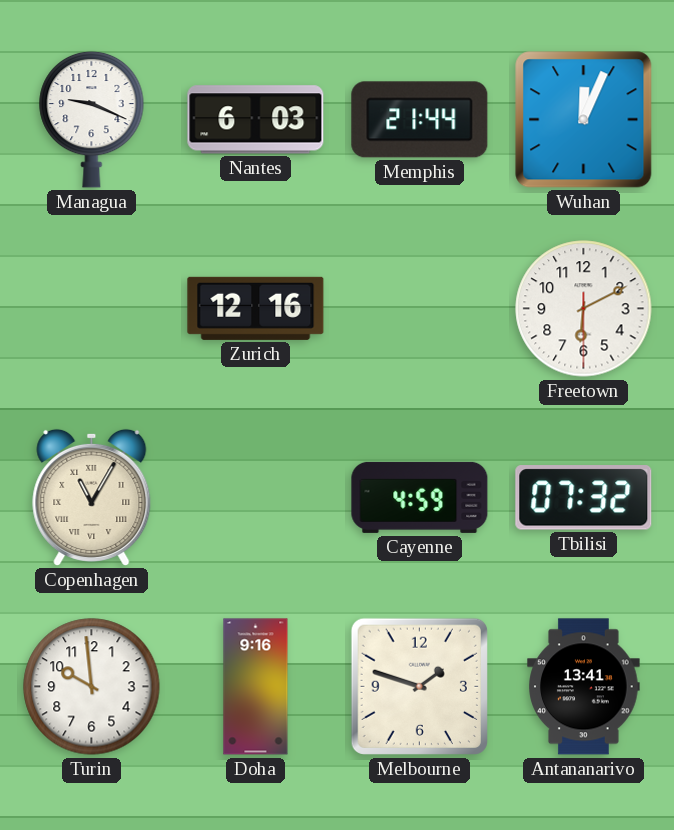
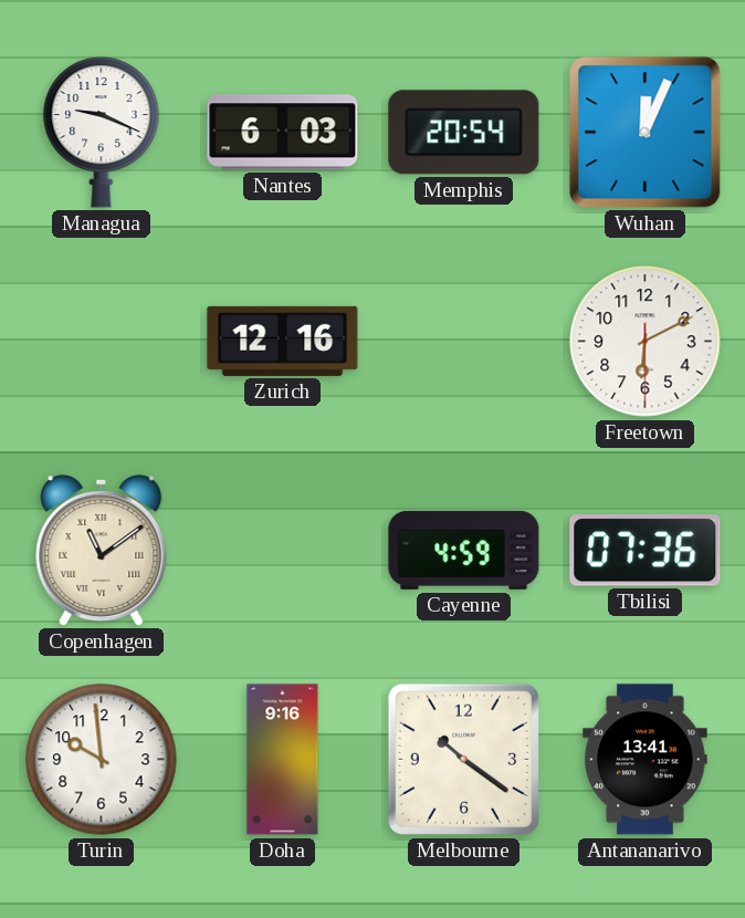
Memphis: 21:44 -> 20:54
Copenhagen: 11:05 -> 11:09
Tbilisi: 07:32 -> 07:36
Melbourne: 1:48 -> 10:21
